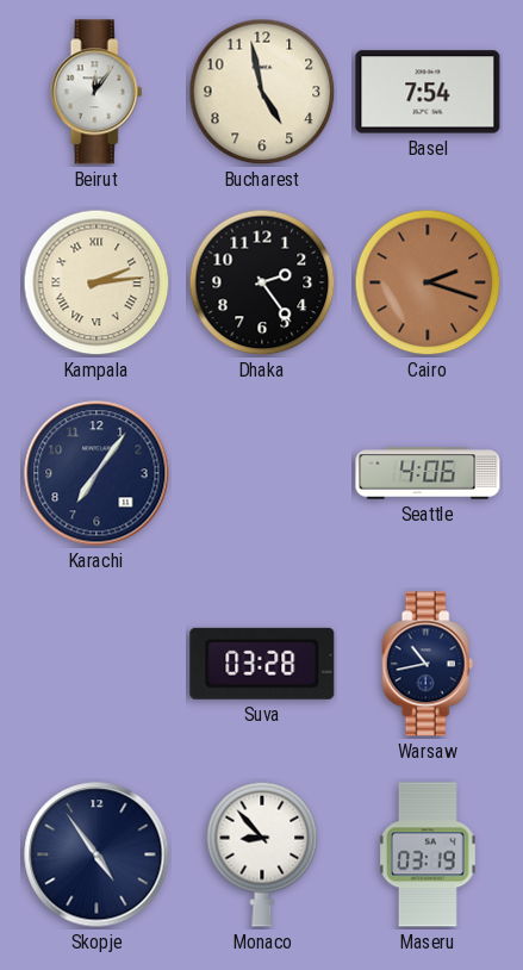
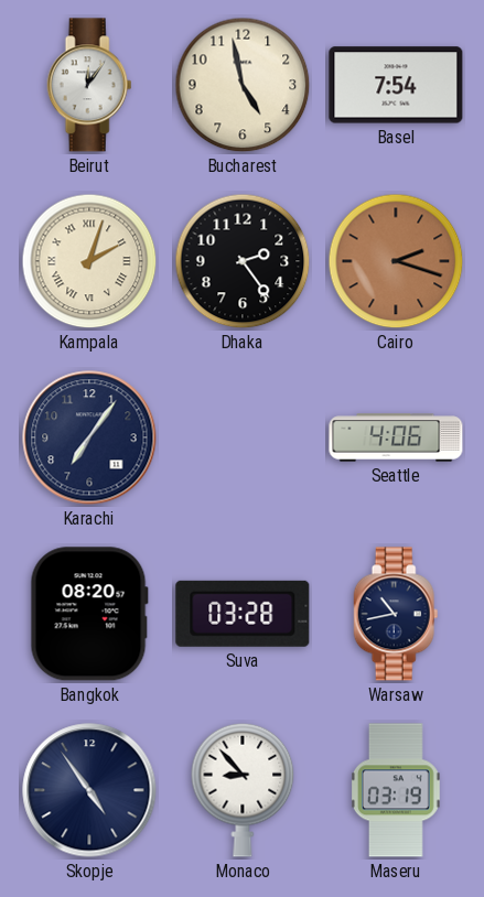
Kampala: 2:14 -> 2:03
Bangkok: none -> 08:20
